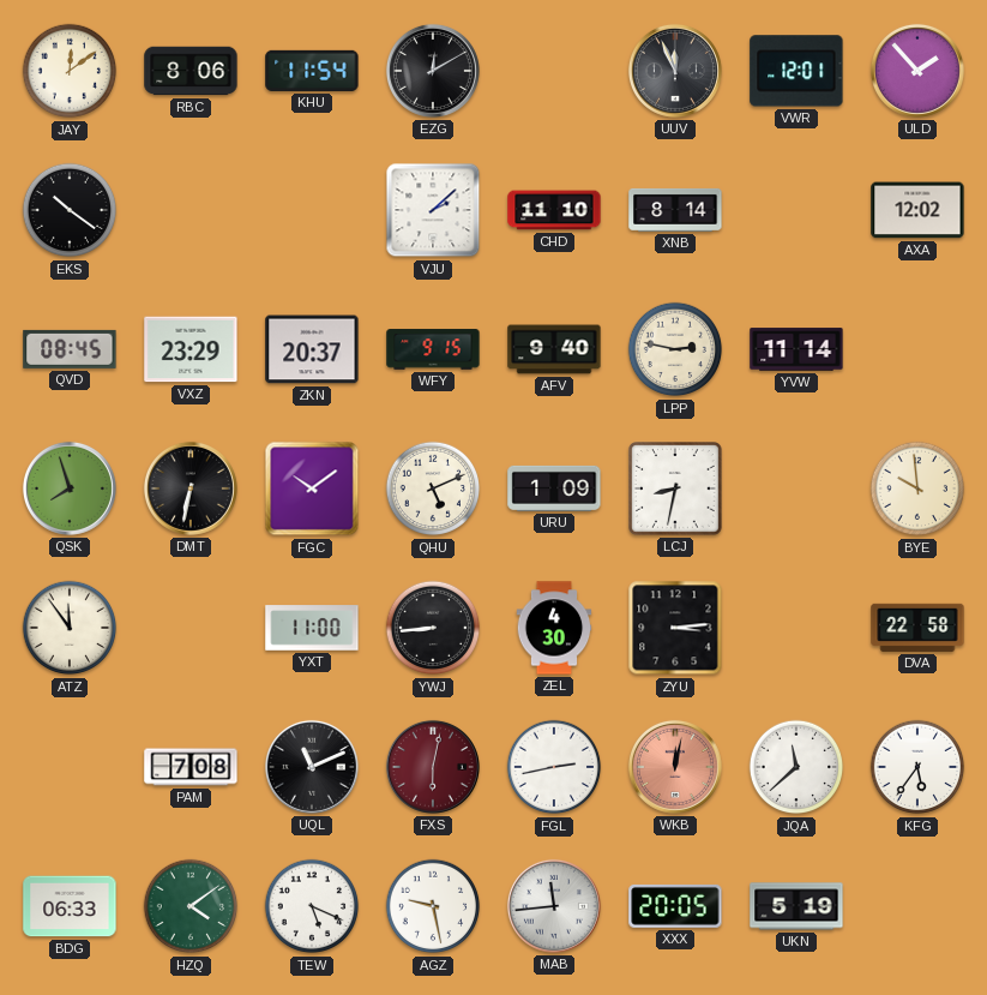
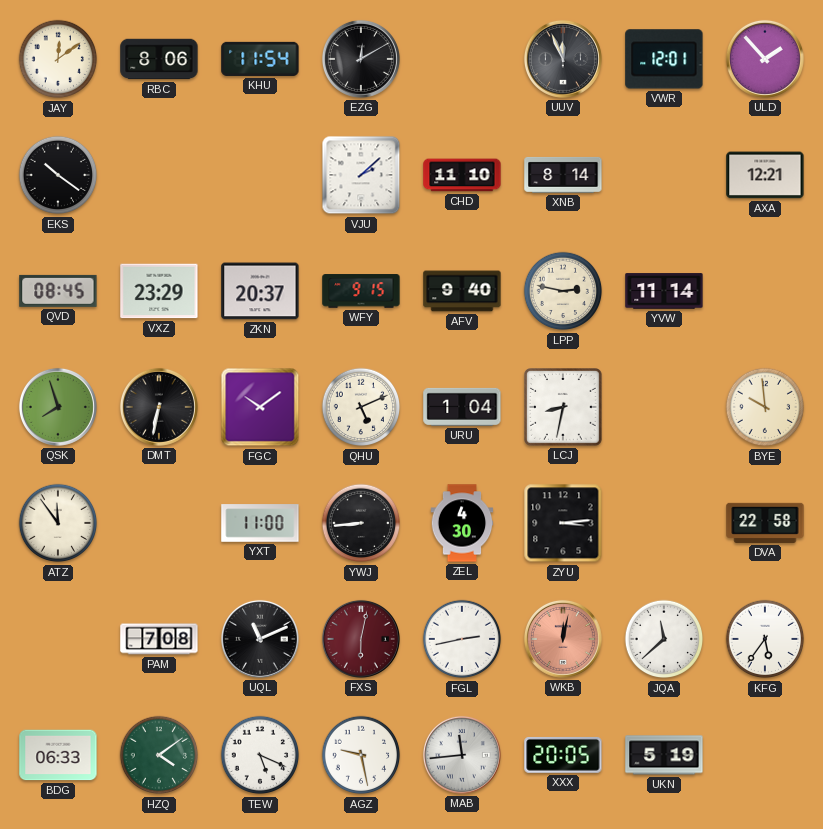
AXA: 12:02 -> 12:21
URU: 1:09 -> 1:04
